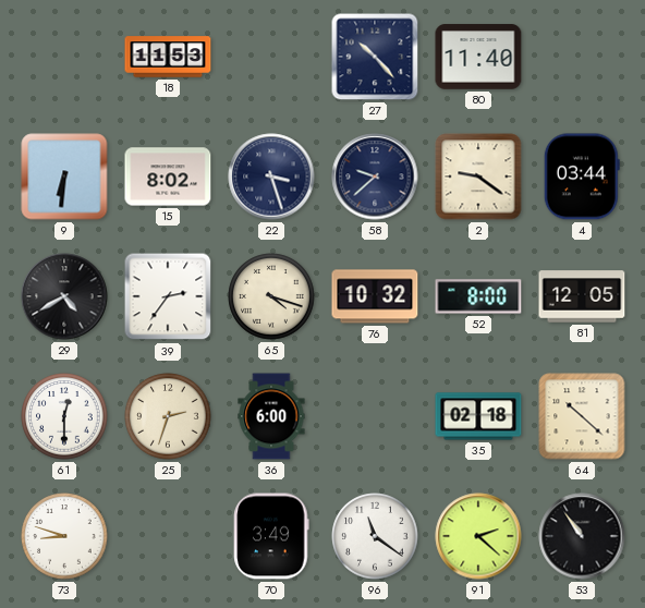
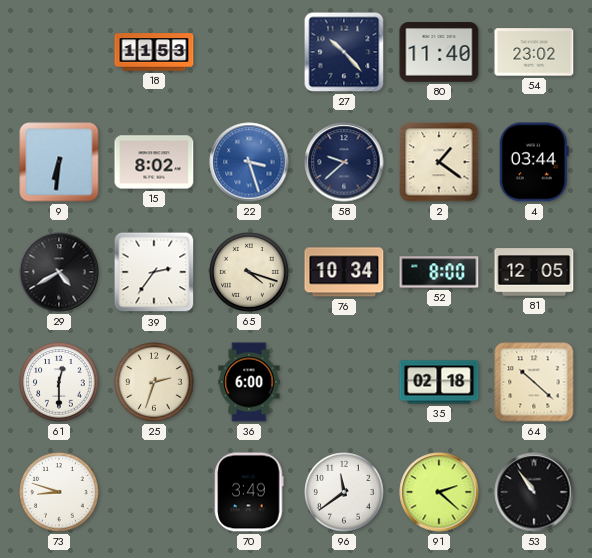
54: none -> 23:02
22 dial: navy -> blue
2: 9:21 -> 1:21
76: 10:32 -> 10:34
96: 11:21 -> 11:39
